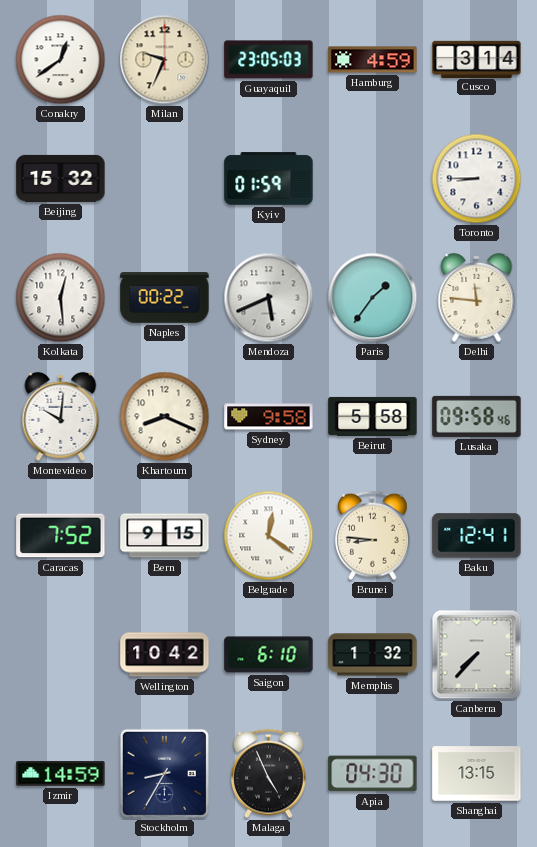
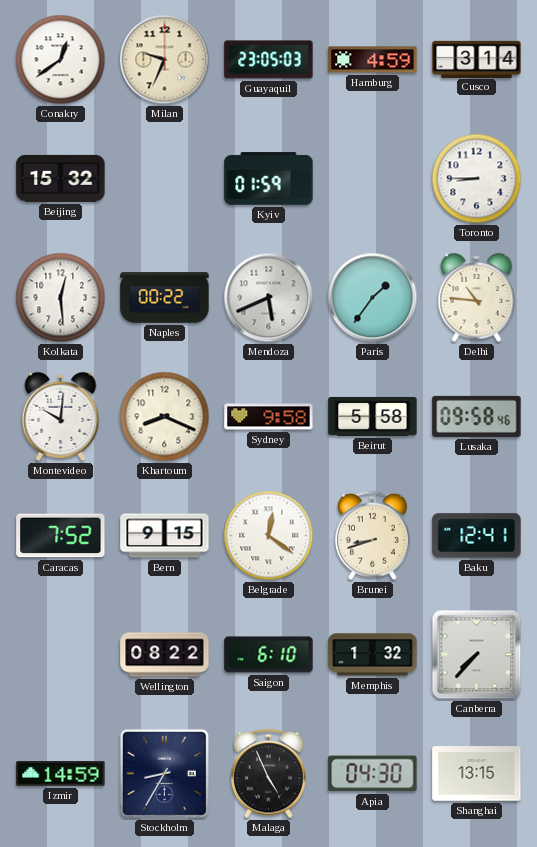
Delhi: 11:46 -> 10:46
Brunei: 8:46 -> 8:42
Wellington: 10:42 -> 08:22
